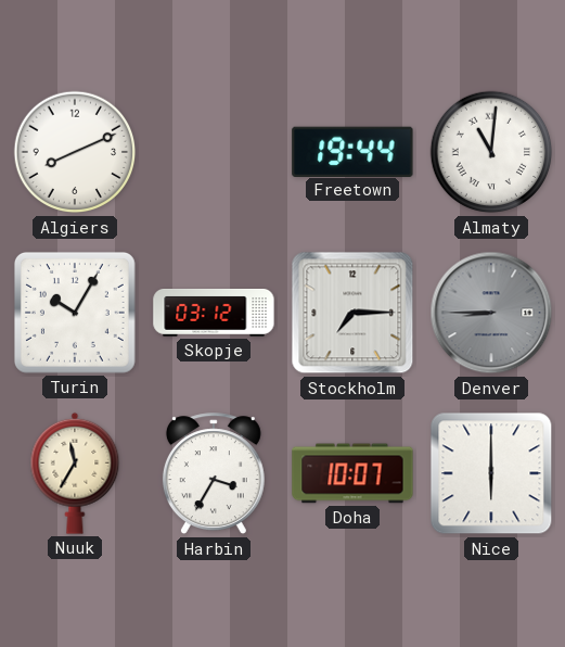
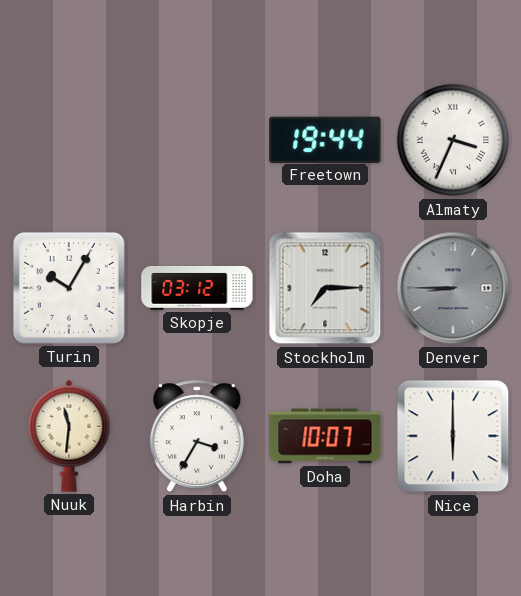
Algiers: 8:11 -> none
Almaty: 11:01 -> 3:34
Nuuk: 11:35 -> 11:31
